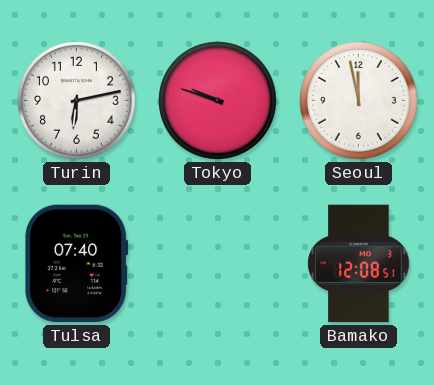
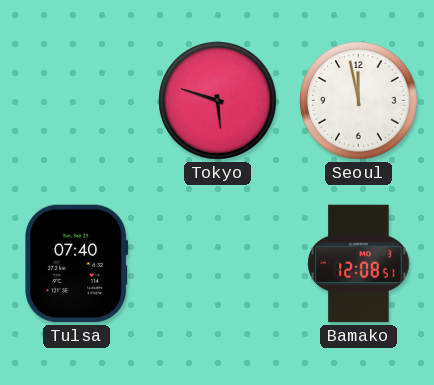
Turin: 6:13 -> none
Tokyo: 9:48 -> 5:48
